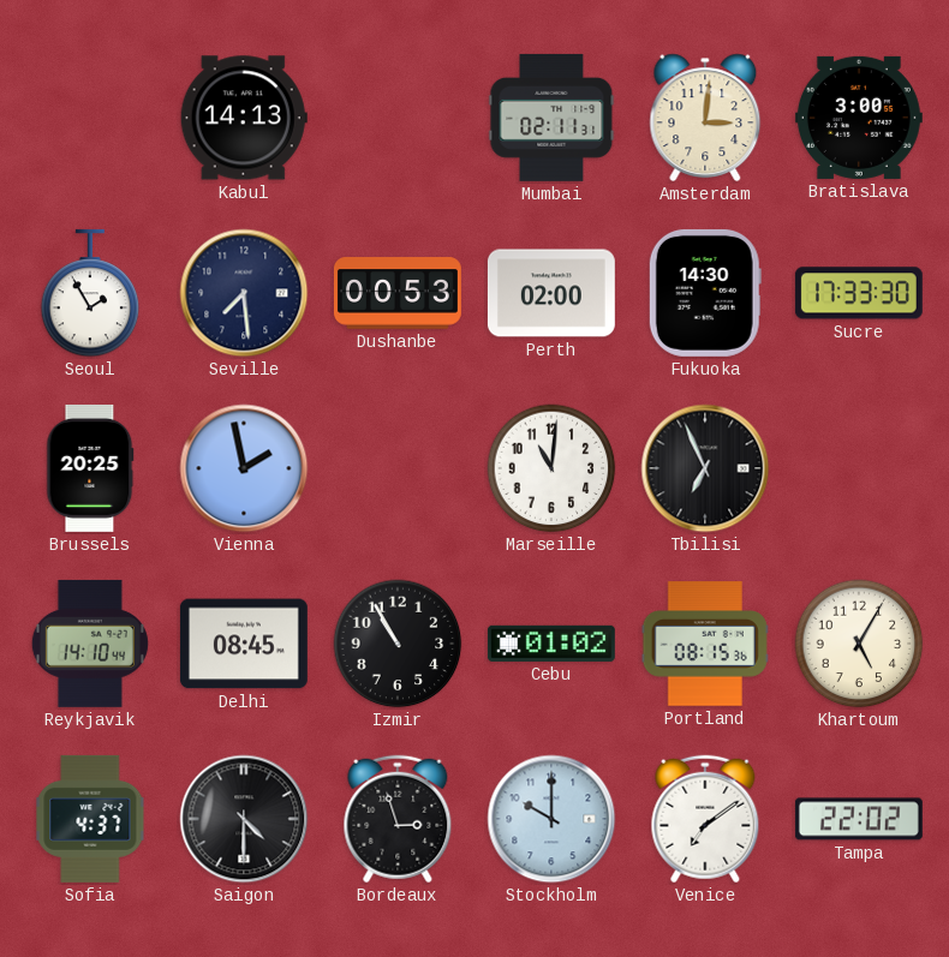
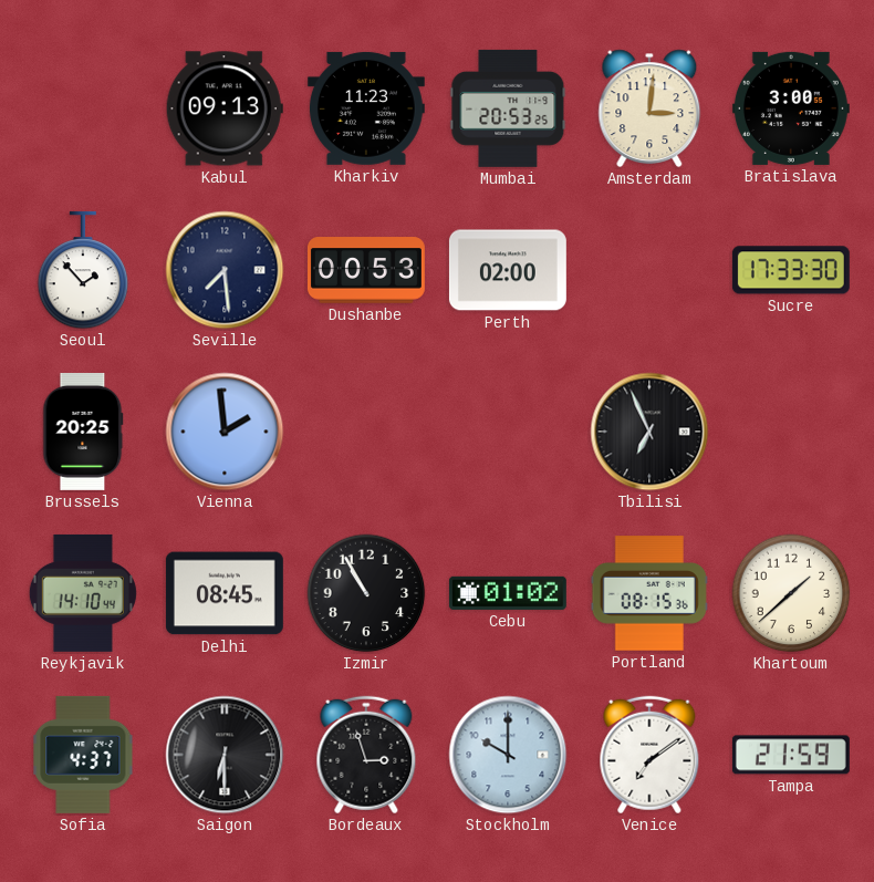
Kabul: 14:13 -> 09:13
Kharkiv: none -> 11:23
Mumbai: 02:11 -> 20:53
Seoul: 1:55 -> 1:53
Fukuoka: 14:30 -> none
Vienna: 1:58 -> 1:59
Marseille: 11:01 -> none
Khartoum: 5:05 -> 1:38
Saigon: 4:30 -> 6:30
Tampa: 22:02 -> 21:59
